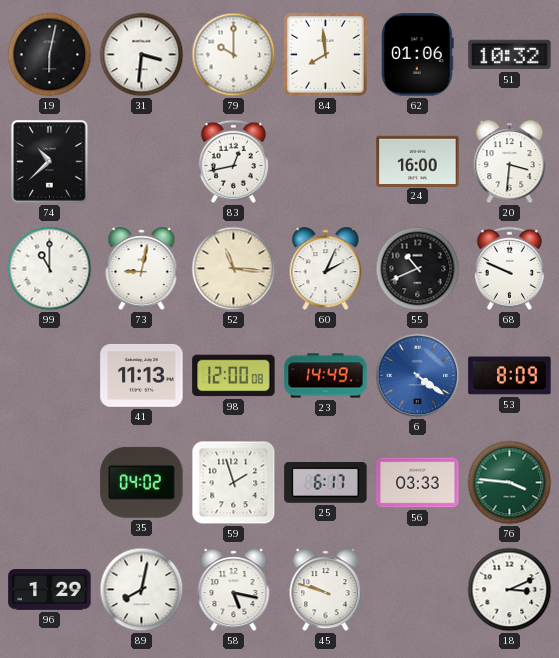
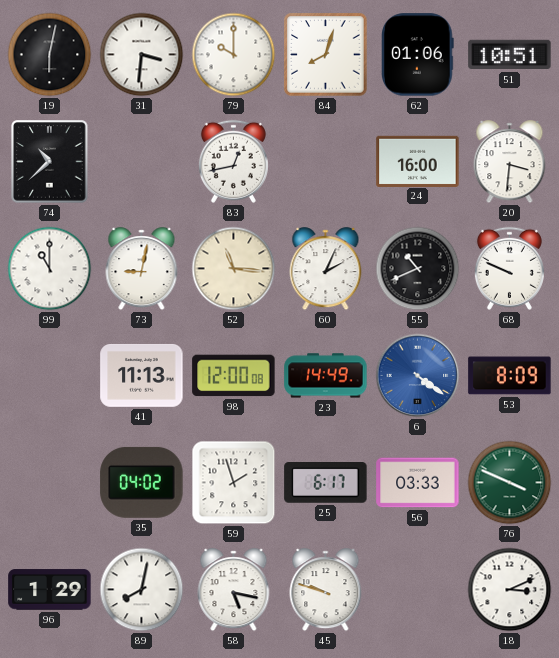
84: 7:59 -> 8:03
51: 10:32 -> 10:51
76: 3:46 -> 3:49
